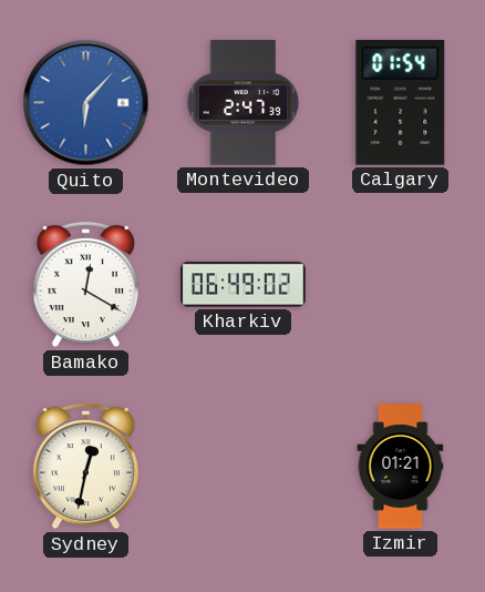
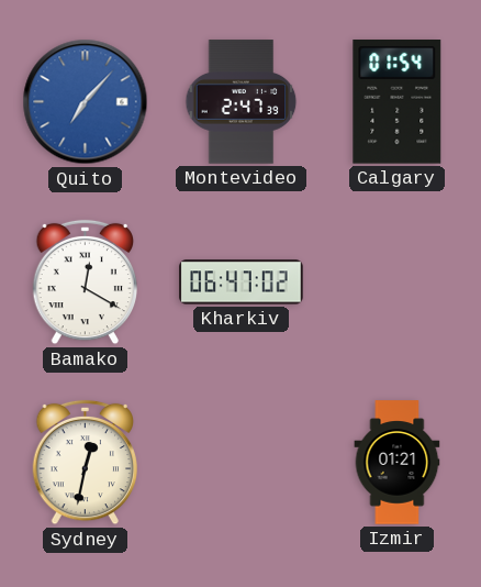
Quito: 6:07 -> 7:07
Kharkiv: 06:49 -> 06:47
